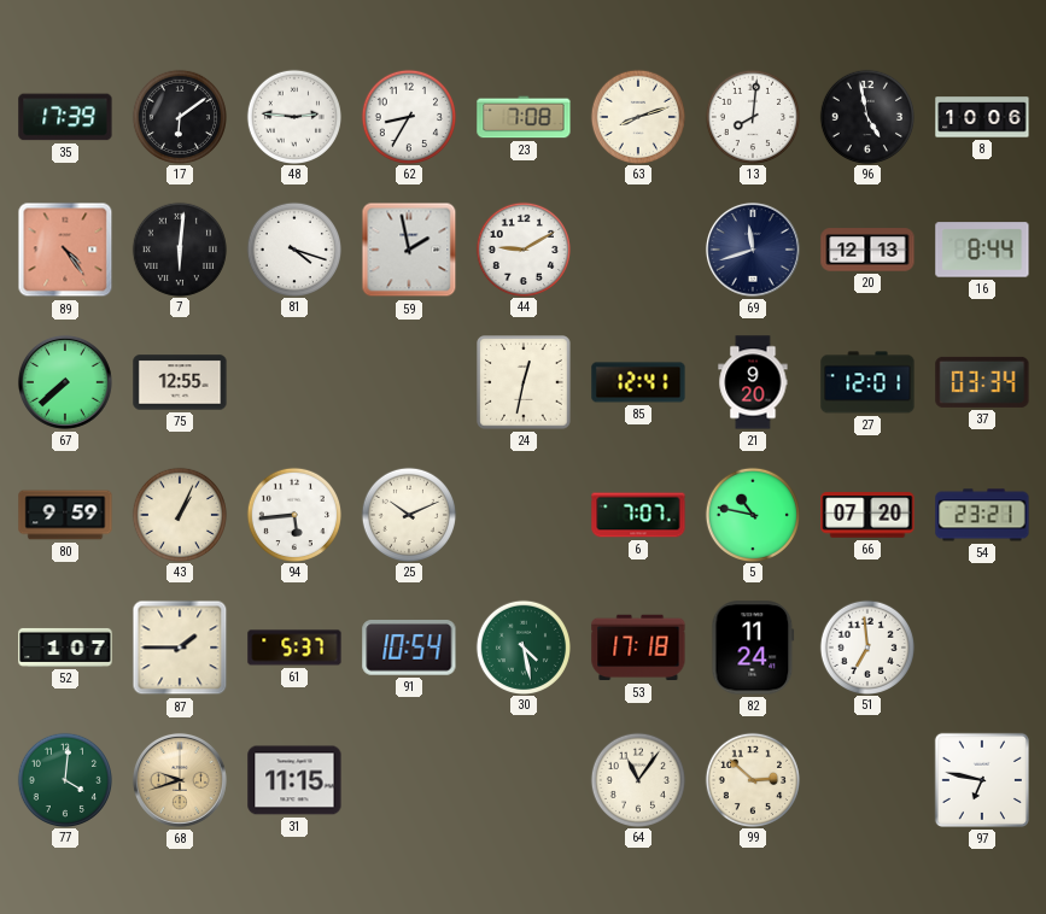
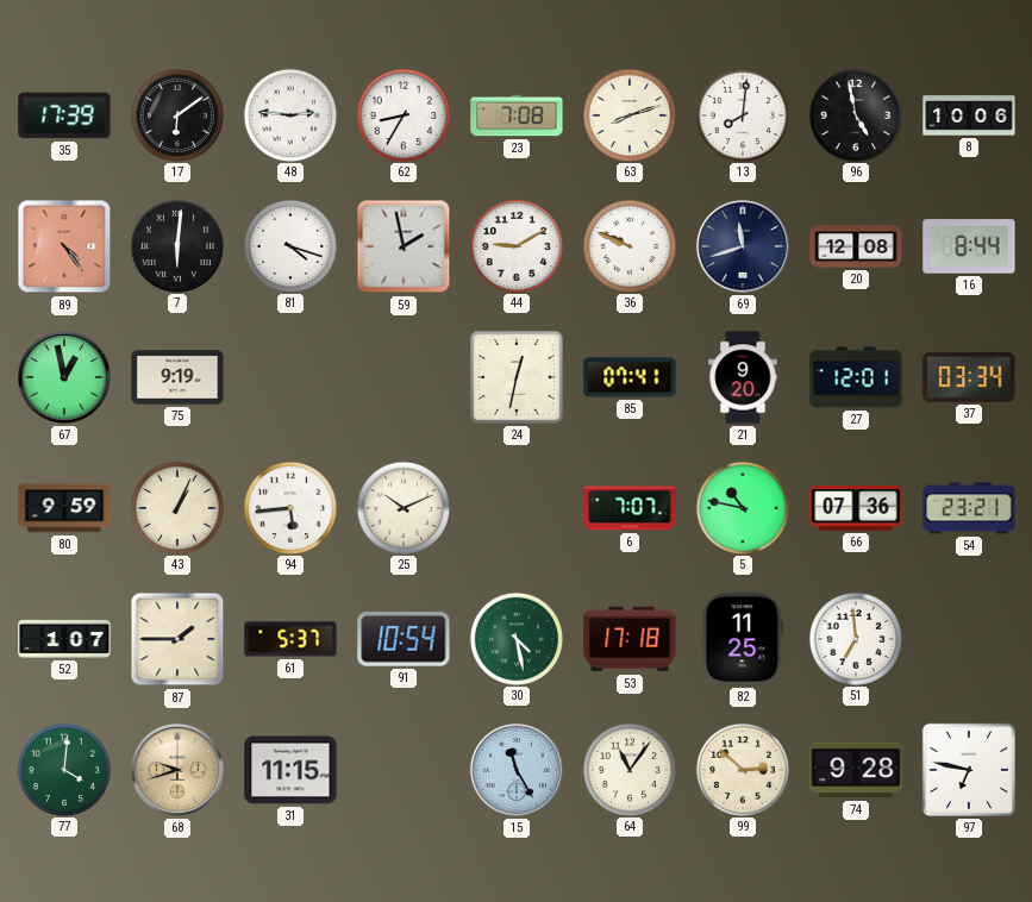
36: none -> 9:49
20: 12:13 -> 12:08
67: 7:38 -> 12:58
75: 12:55 -> 9:19
85: 12:41 -> 07:41
66: 07:20 -> 07:36
82: 11:24 -> 11:25
15: none -> 11:25
74: none -> 9:28
